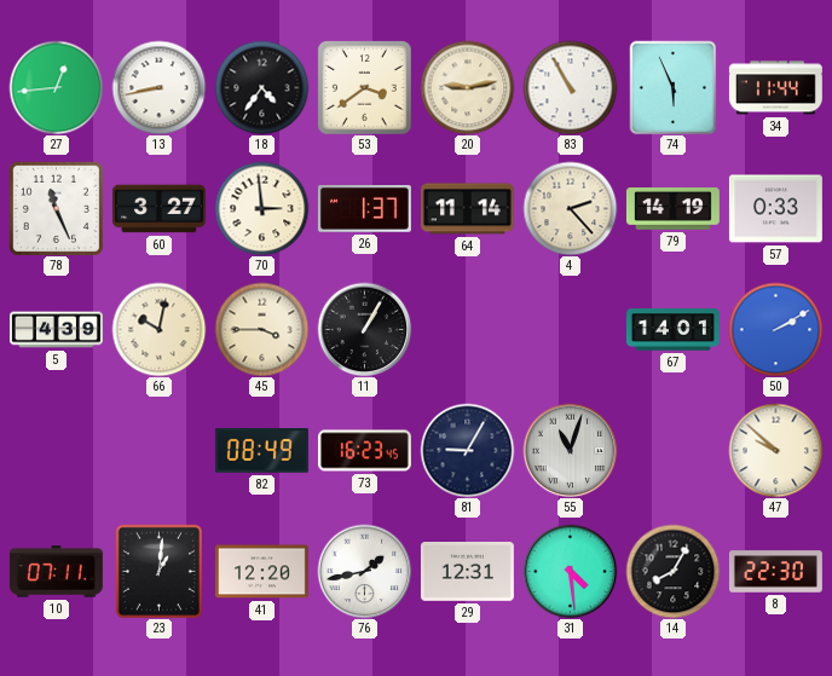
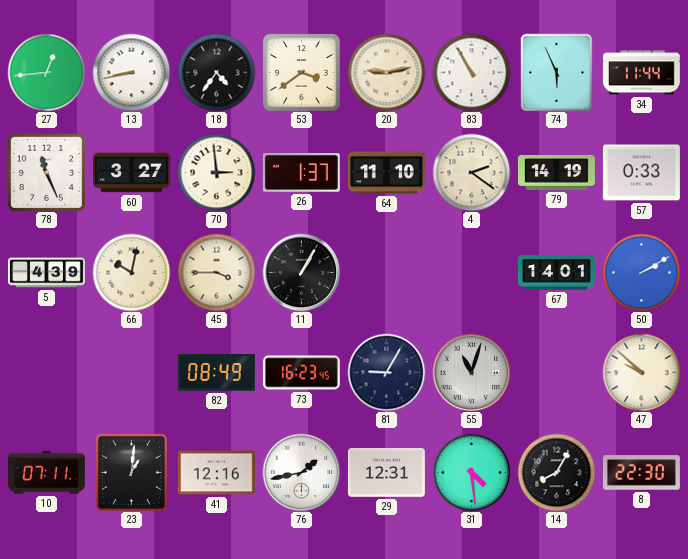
64: 11:14 -> 11:10
4: 2:23 -> 2:21
41: 12:20 -> 12:16
